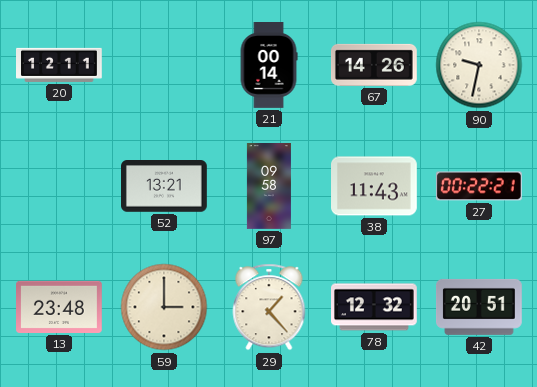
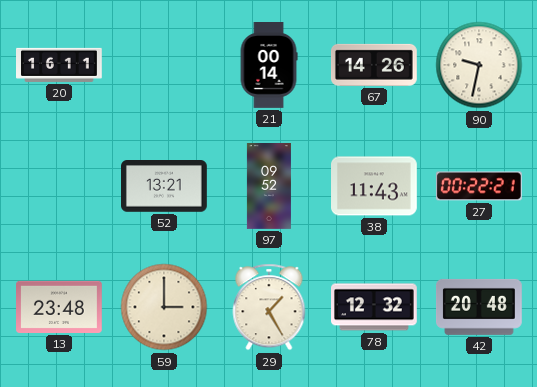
20: 12:11 -> 16:11
97: 09:58 -> 09:52
29: 1:23 -> 1:25
42: 20:51 -> 20:48
